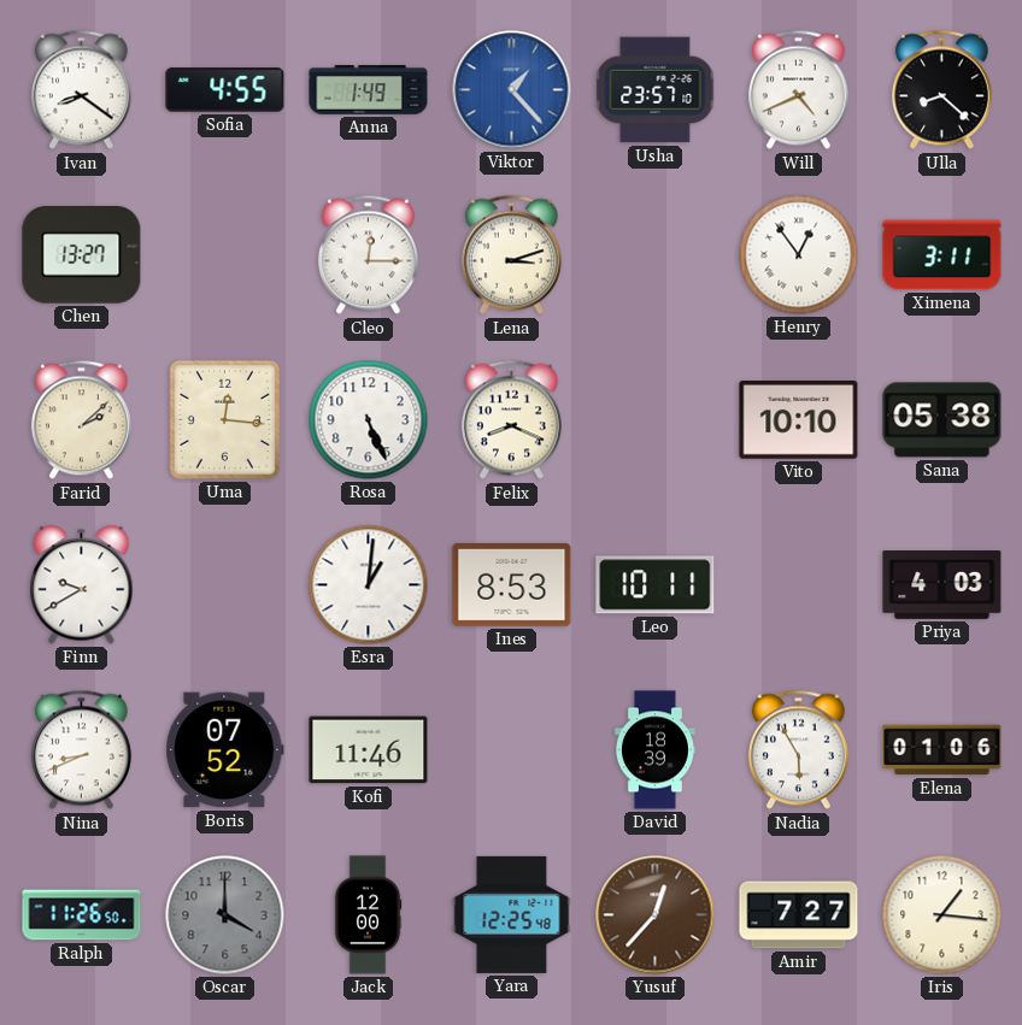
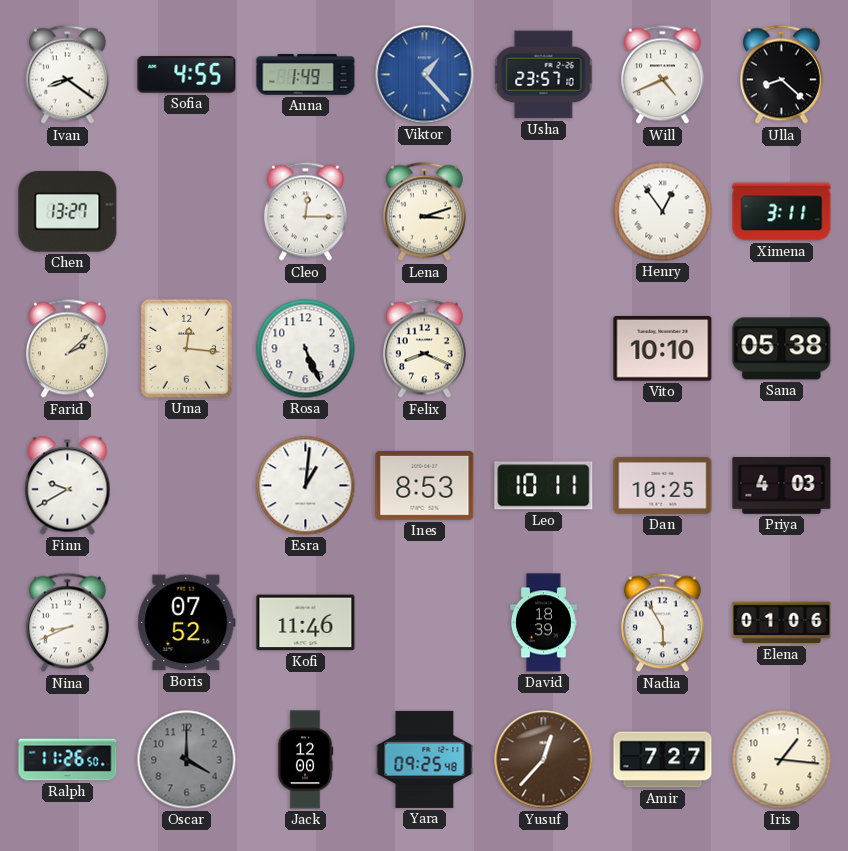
Dan: none -> 10:25
Yara: 12:25 -> 09:25
